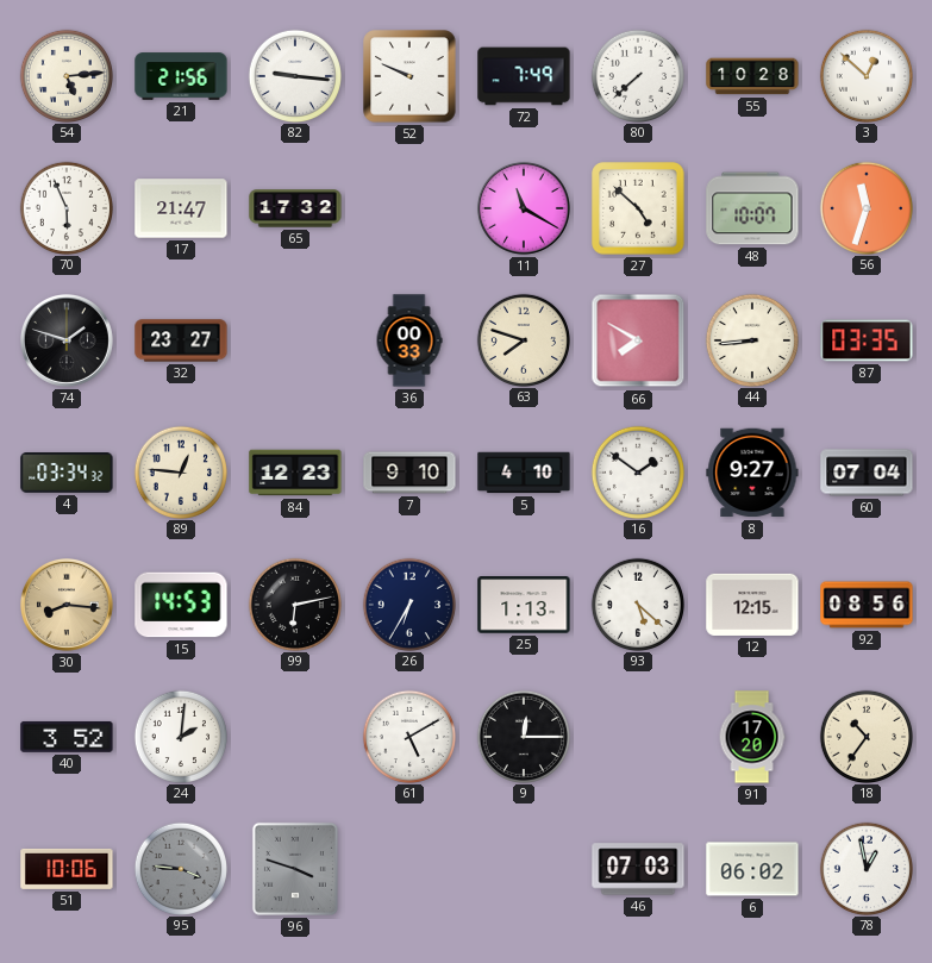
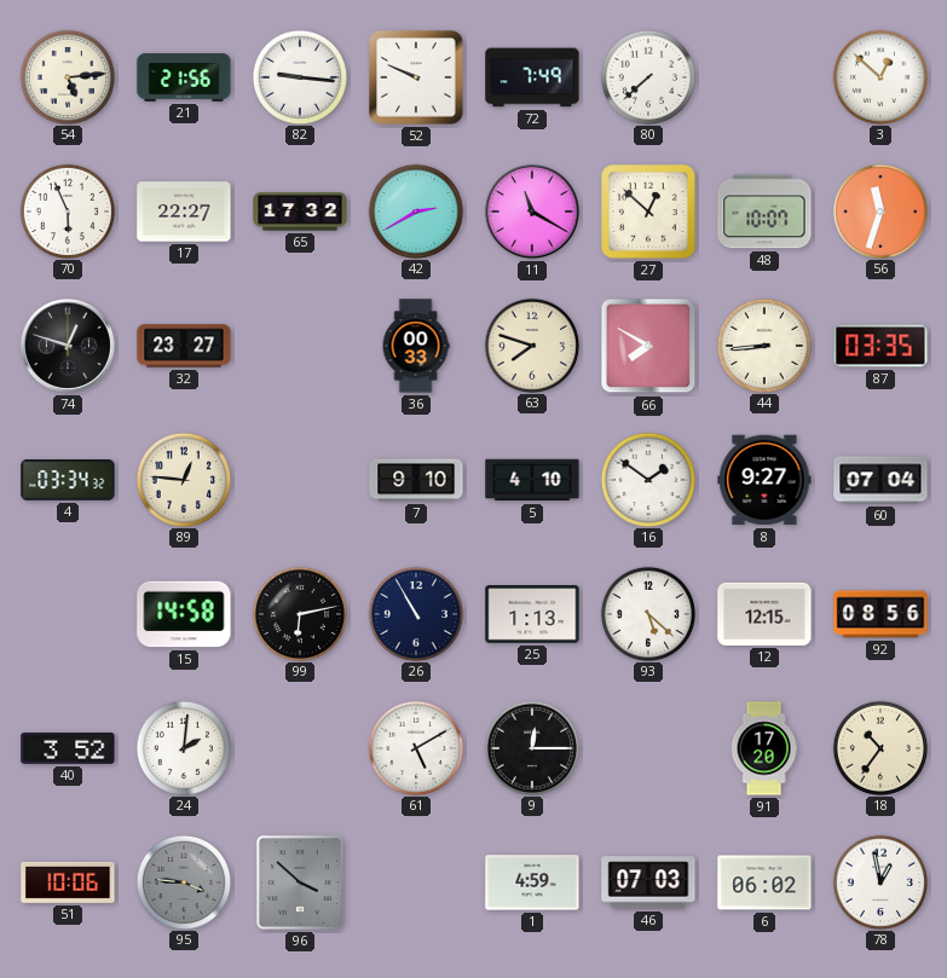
55: 10:28 -> none
17: 21:47 -> 22:27
42: none -> 2:40
27: 4:52 -> 12:52
74: 1:48 -> 12:48
84: 12:23 -> none
30: 8:16 -> none
15: 14:53 -> 14:58
26: 6:35 -> 10:55
96: 3:48 -> 3:52
1: none -> 4:59
